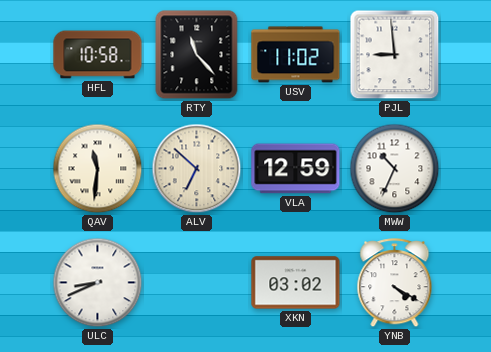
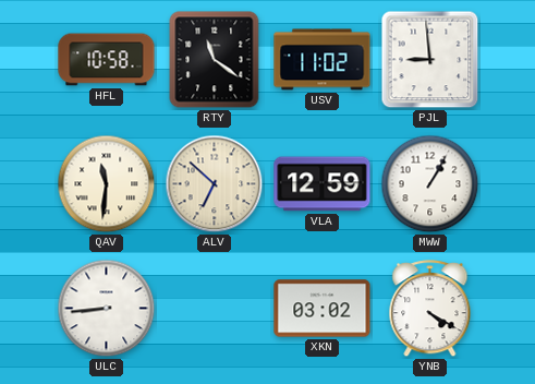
RTY: 11:23 -> 11:21
MWW: 10:34 -> 1:05
ULC: 8:41 -> 8:44
